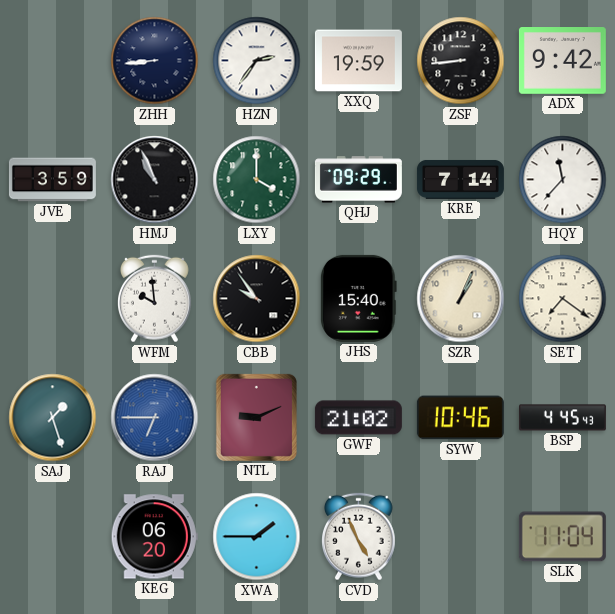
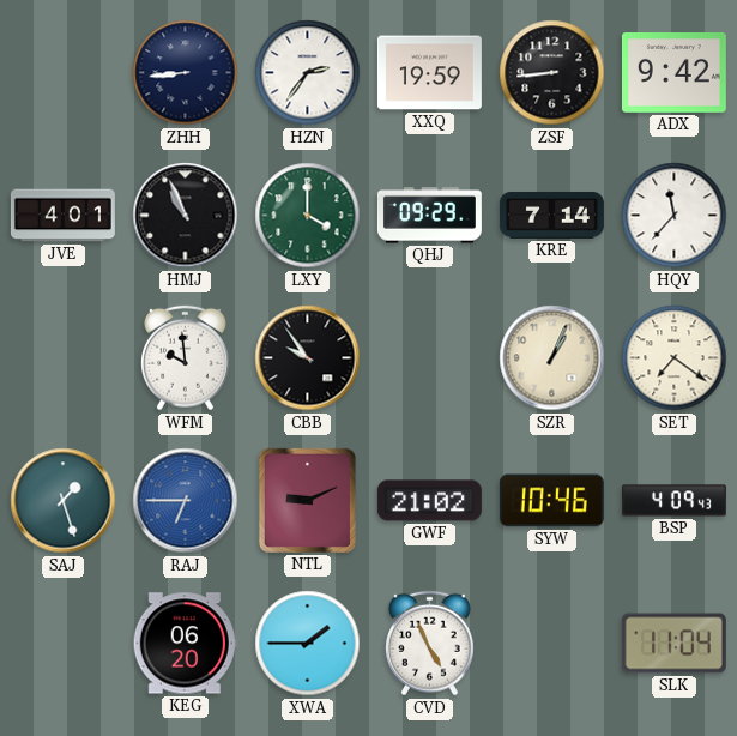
JVE: 3:59 -> 4:01
JHS: 15:40 -> none
BSP: 4:45 -> 4:09
